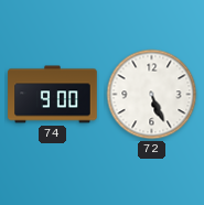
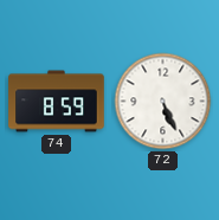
74: 9:00 -> 8:59
